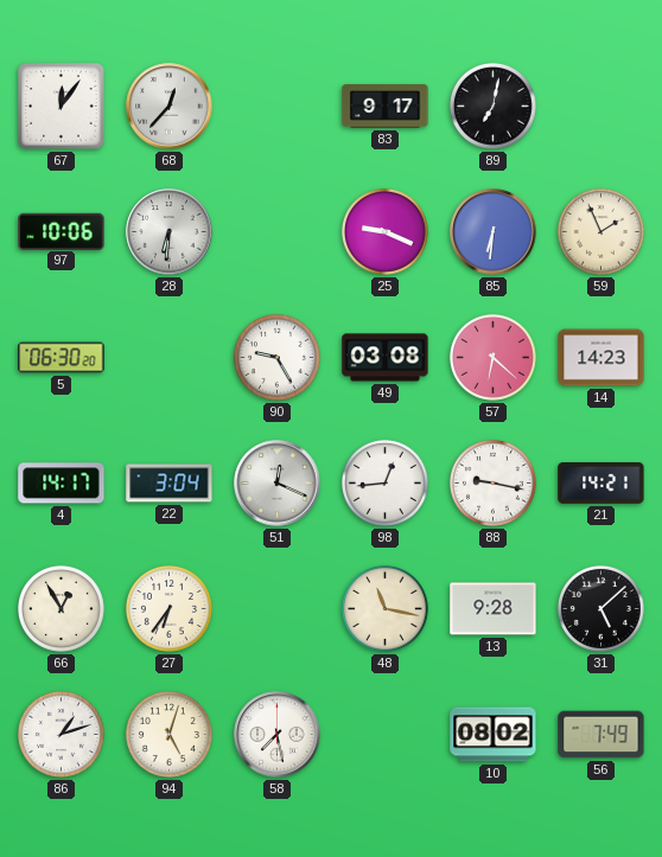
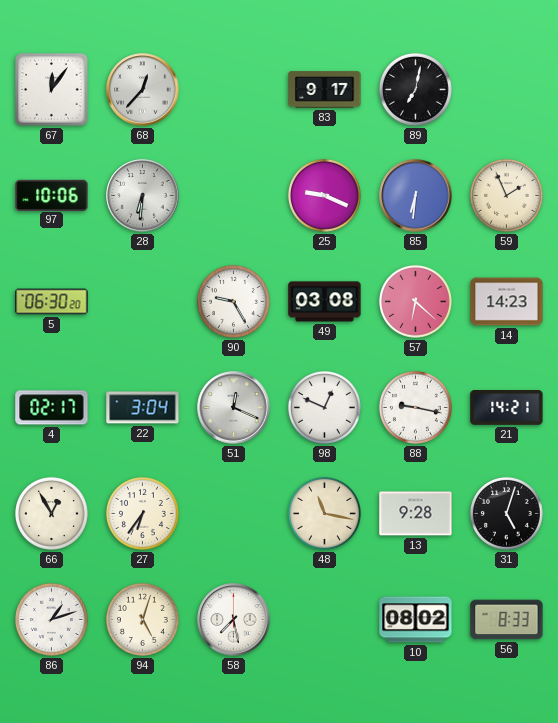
4: 14:17 -> 02:17
98: 12:44 -> 12:49
31: 5:08 -> 5:03
56: 7:49 -> 8:33
